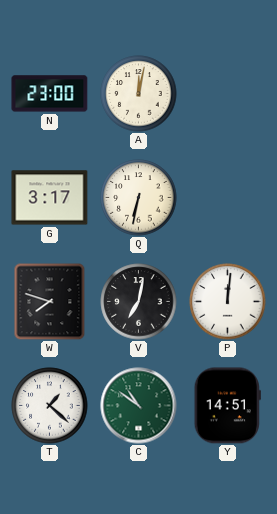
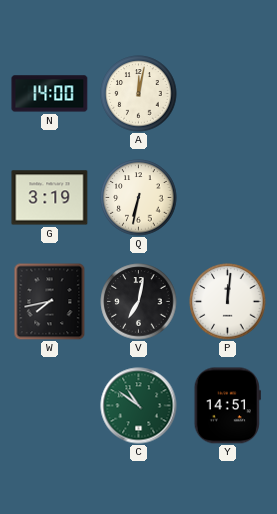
N: 23:00 -> 14:00
G: 3:17 -> 3:19
W: 7:48 -> 7:43
T: 1:22 -> none
